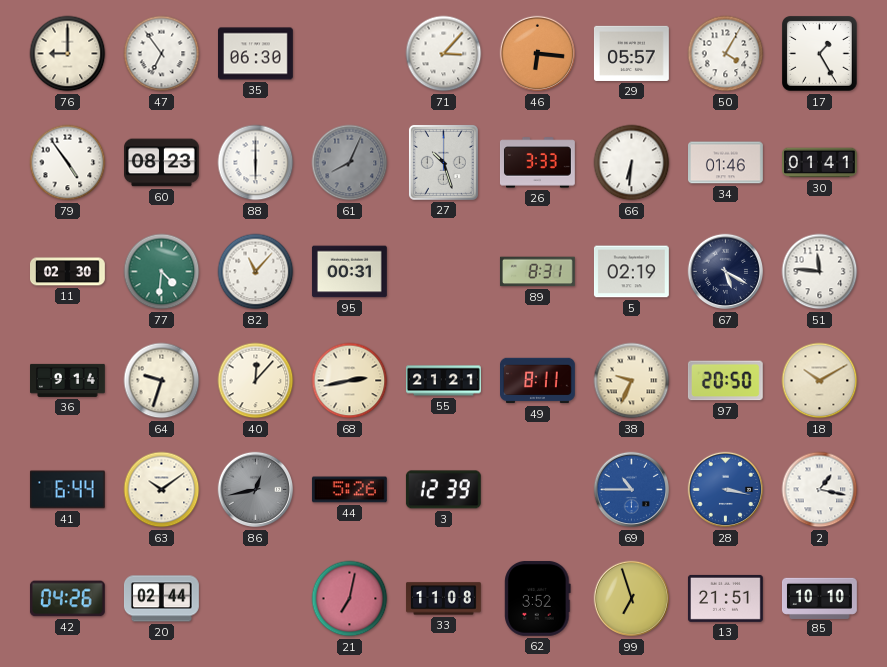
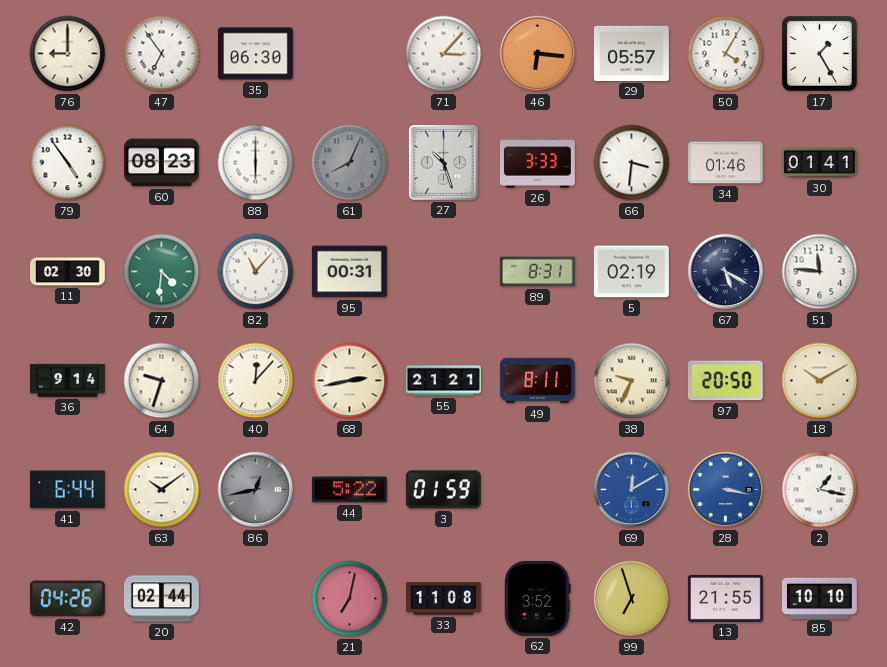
66: 6:31 -> 3:31
44: 5:26 -> 5:22
3: 12:39 -> 01:59
69: 10:45 -> 12:10
13: 21:51 -> 21:55
